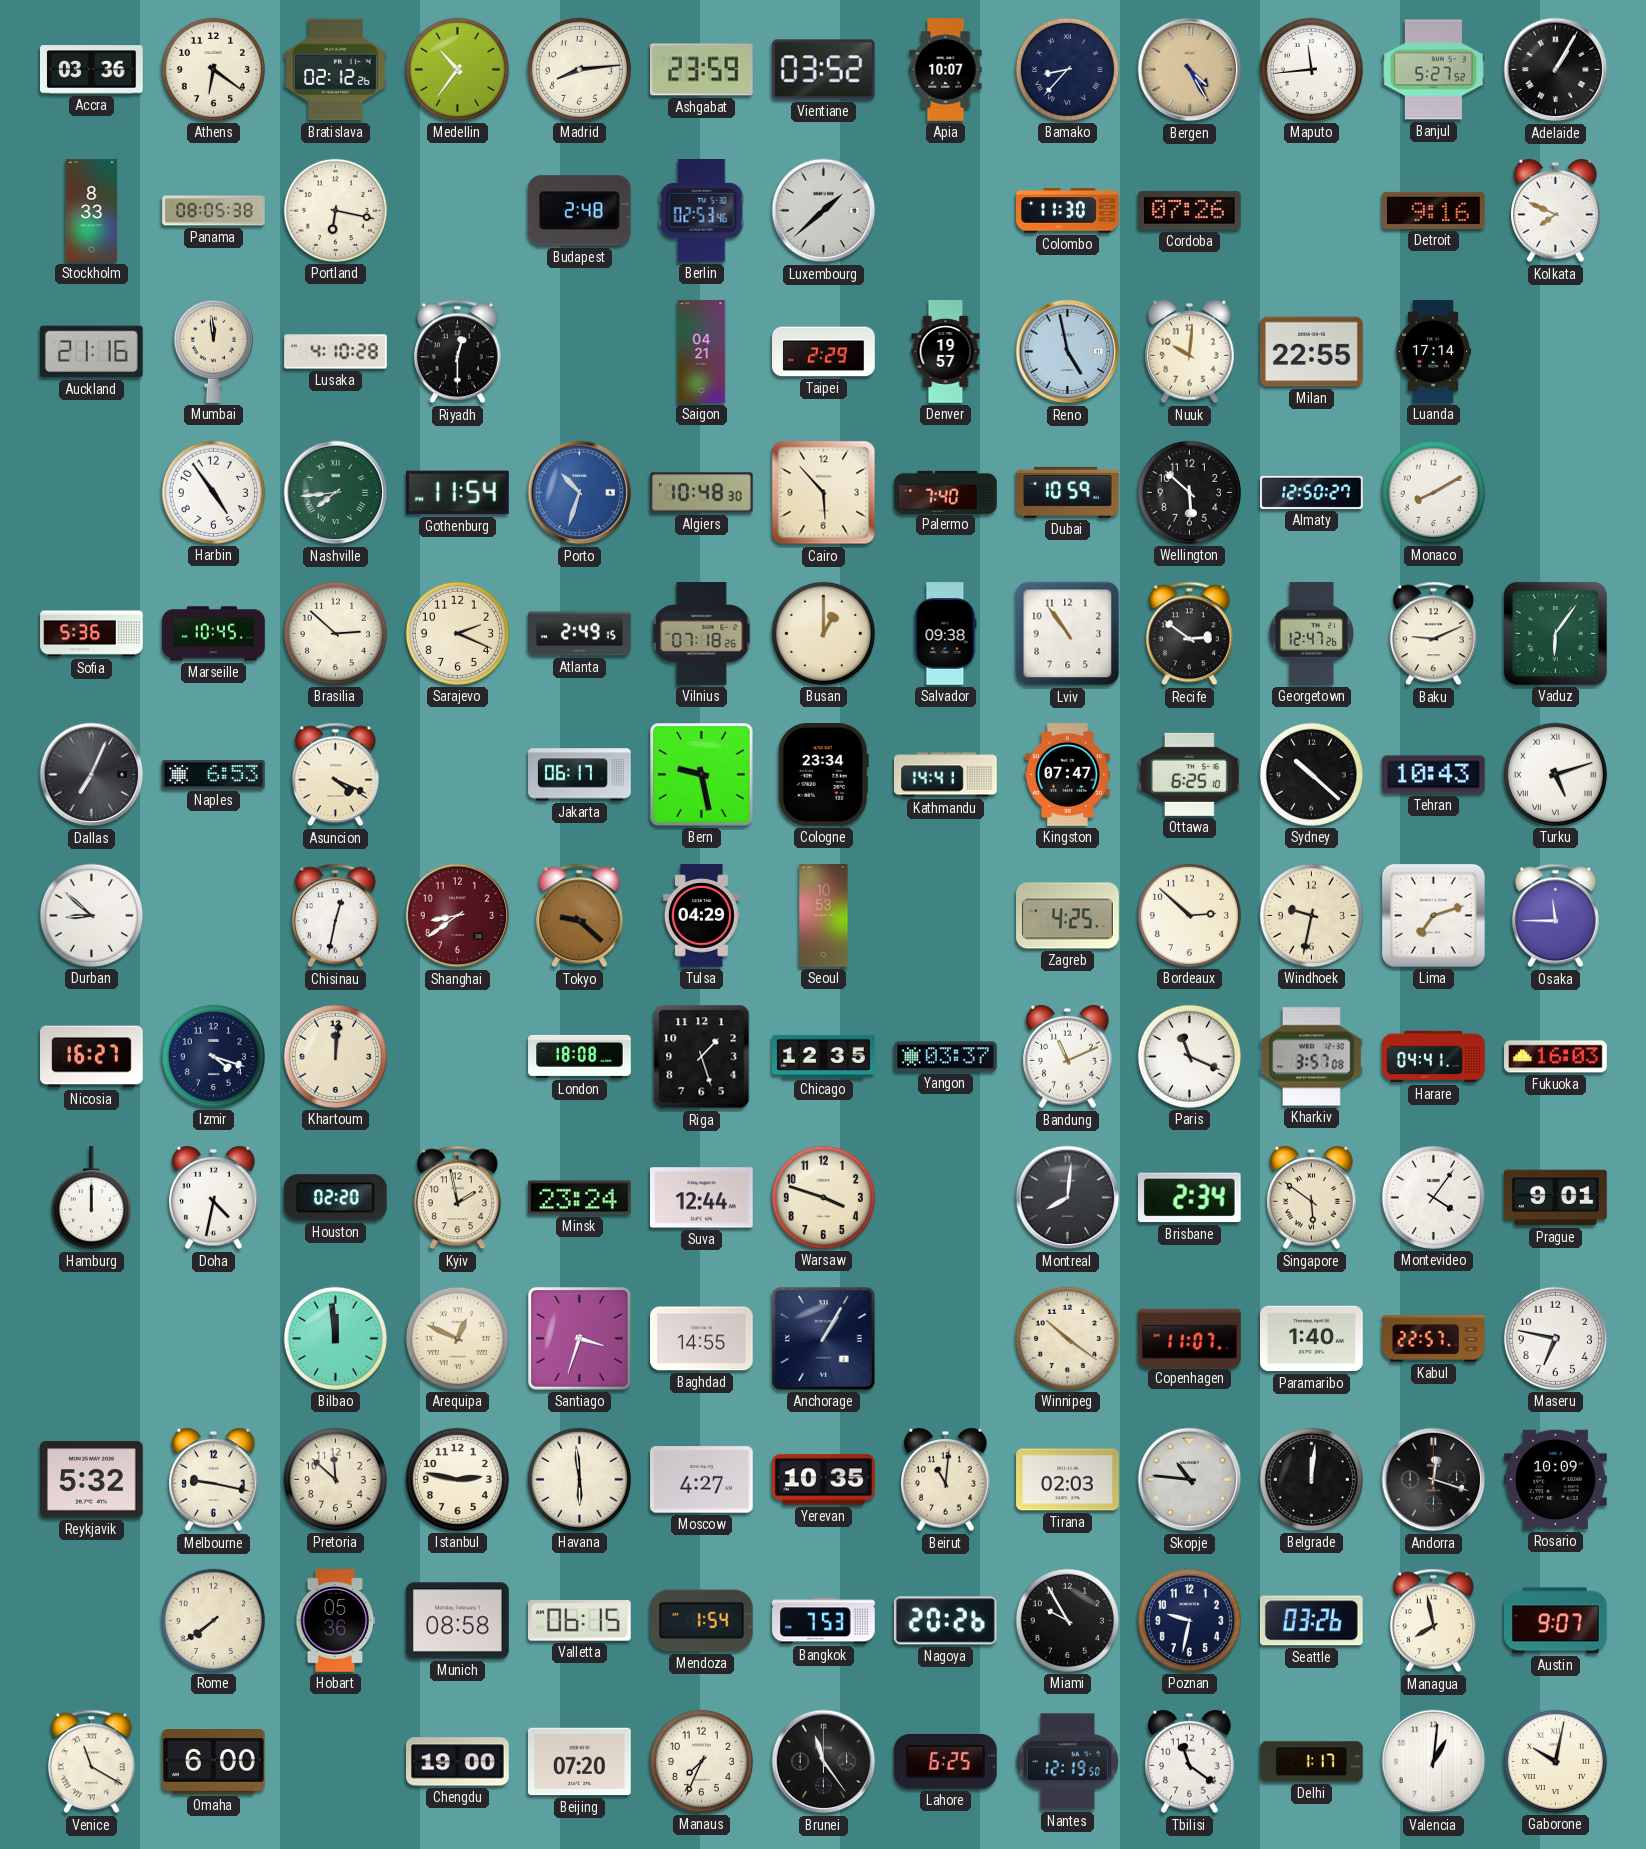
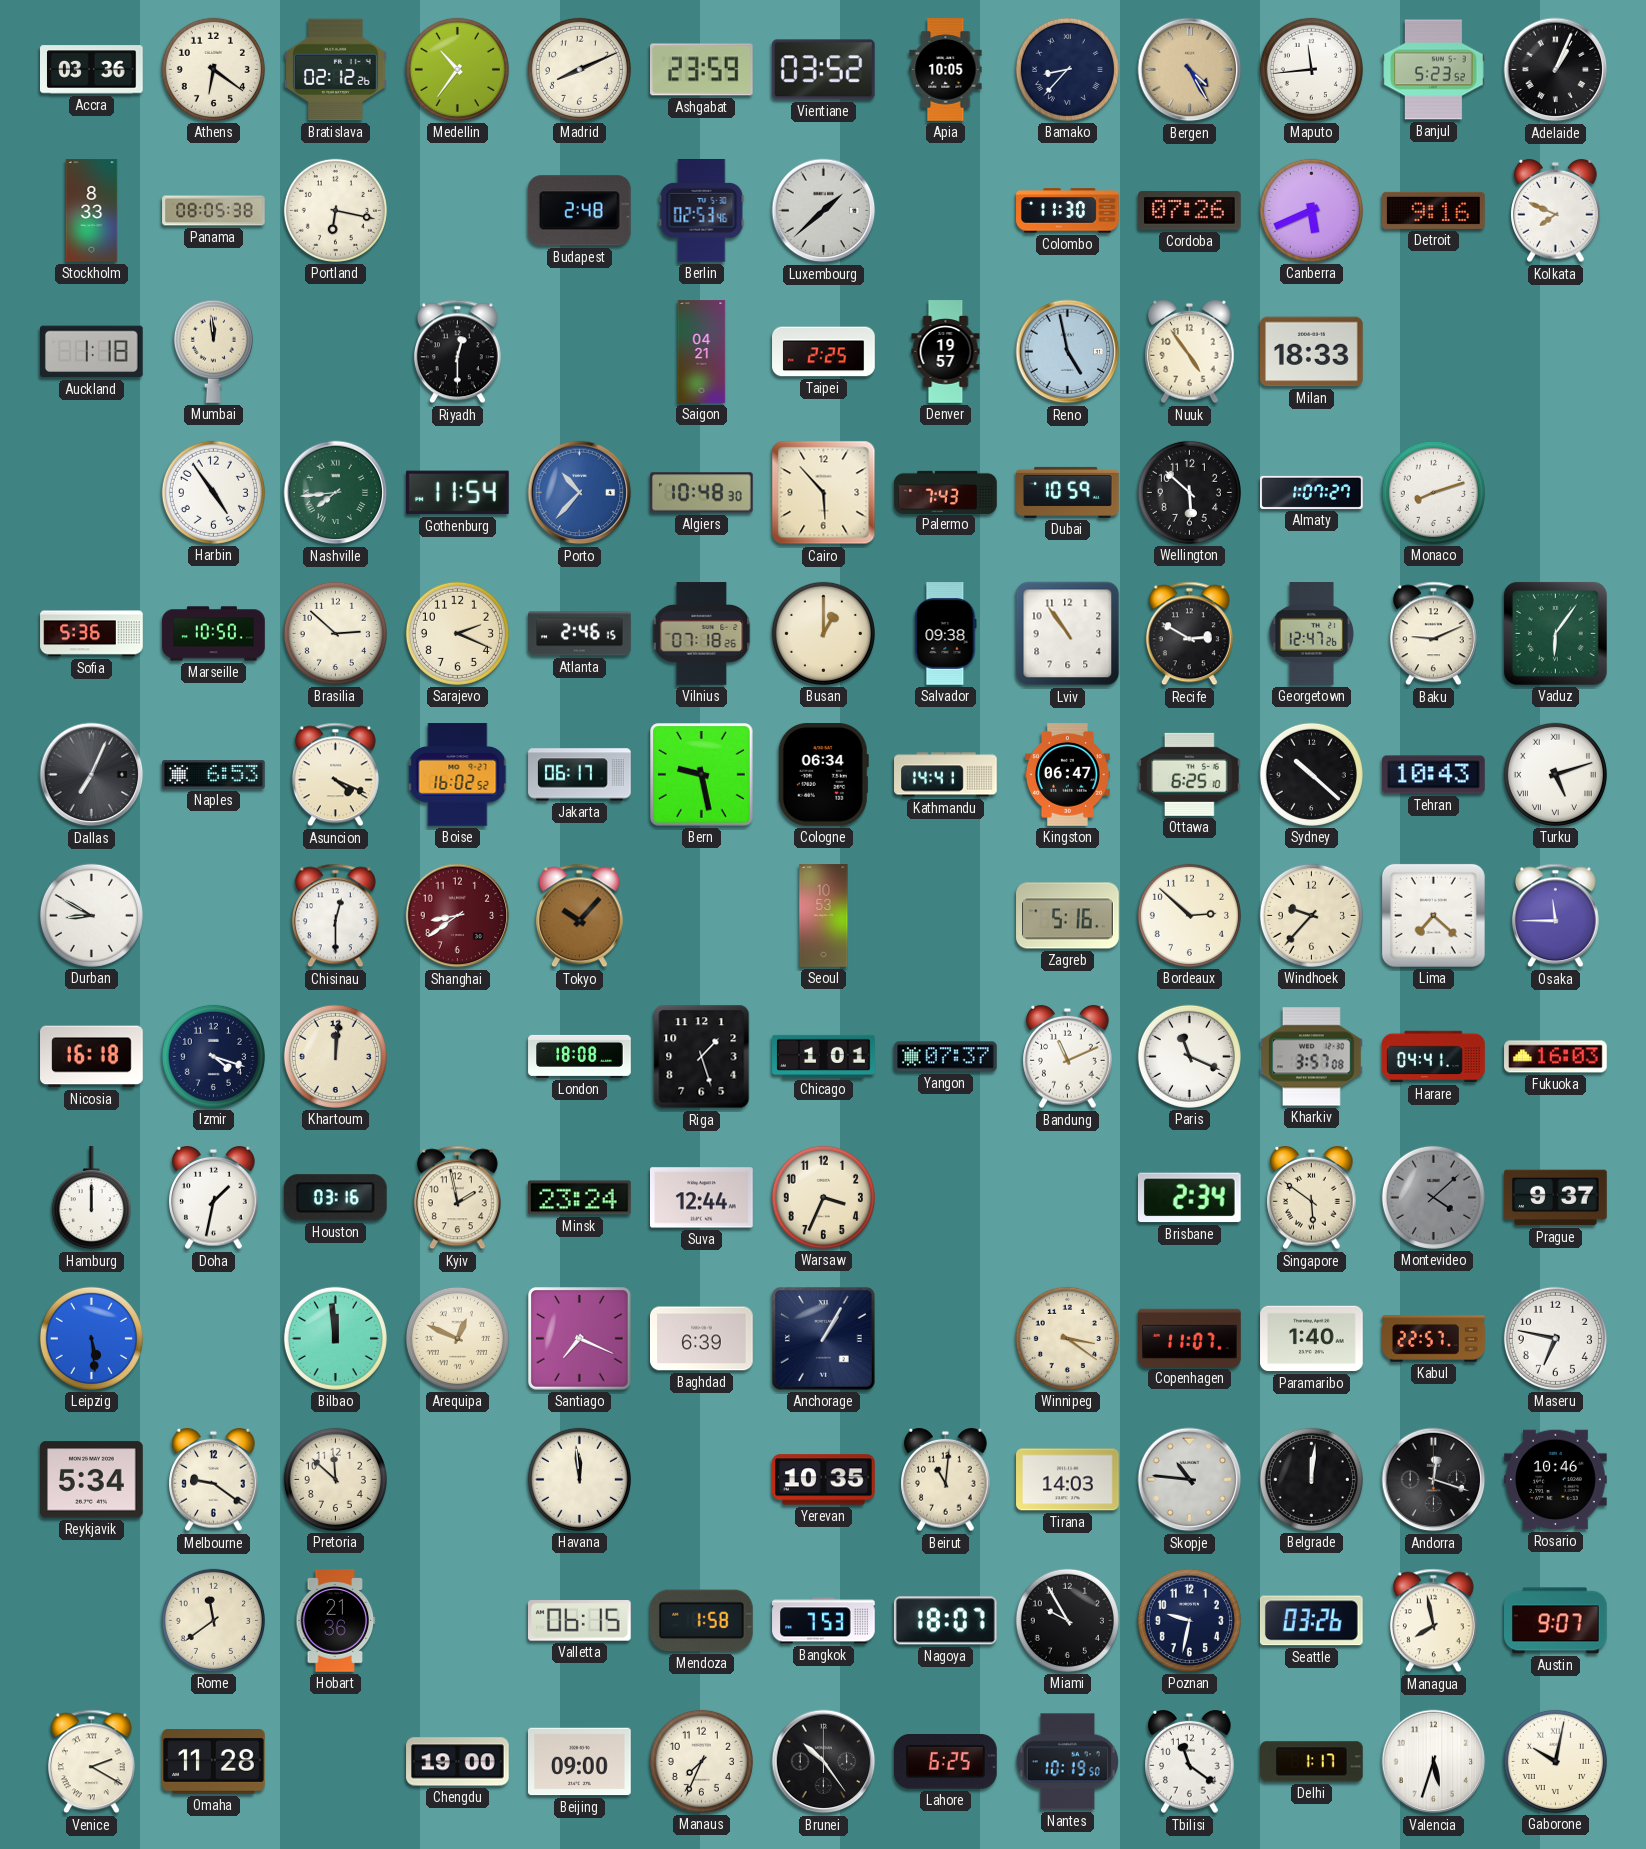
Madrid: 8:14 -> 8:11
Apia: 10:07 -> 10:05
Banjul: 5:27 -> 5:23
Adelaide: 1:05 -> 1:04
Canberra: none -> 5:41
Auckland: 21:16 -> 1:18
Lusaka: 4:10 -> none
Taipei: 2:29 -> 2:25
Nuuk: 10:01 -> 4:54
Milan: 22:55 -> 18:33
Luanda: 17:14 -> none
Porto: 10:33 -> 10:37
Palermo: 7:40 -> 7:43
Almaty: 12:50 -> 1:07
Monaco: 8:10 -> 8:12
Marseille: 10:45 -> 10:50
Atlanta: 2:49 -> 2:46
Recife: 2:51 -> 2:50
Boise: none -> 16:02
Cologne: 23:34 -> 06:34
Kingston: 07:47 -> 06:47
Durban: 8:52 -> 8:50
Chisinau: 12:32 -> 12:30
Tokyo: 9:22 -> 10:07
Tulsa: 04:29 -> none
Zagreb: 4:25 -> 5:16
Windhoek: 9:32 -> 9:37
Lima: 7:12 -> 7:22
Nicosia: 16:27 -> 16:18
Chicago: 12:35 -> 1:01
Yangon: 03:37 -> 07:37
Doha: 4:32 -> 1:32
Houston: 02:20 -> 03:16
Warsaw: 3:48 -> 3:34
Montreal: 8:01 -> none
Montevideo: 4:06 -> 4:08
Montevideo dial: white -> grey
Prague: 9:01 -> 9:37
Leipzig: none -> 5:29
Santiago: 3:33 -> 7:19
Baghdad: 14:55 -> 6:39
Winnipeg: 10:21 -> 3:21
Reykjavik: 5:32 -> 5:34
Melbourne: 9:17 -> 9:21
Istanbul: 2:47 -> none
Havana: 5:59 -> 11:59
Moscow: 4:27 -> none
Tirana: 02:03 -> 14:03
Rosario: 10:09 -> 10:46
Rome: 7:39 -> 11:39
Hobart: 05:36 -> 21:36
Munich: 08:58 -> none
Mendoza: 1:54 -> 1:58
Nagoya: 20:26 -> 18:07
Venice: 11:20 -> 2:20
Omaha: 6:00 -> 11:28
Beijing: 07:20 -> 09:00
Brunei: 11:24 -> 10:24
Nantes: 12:19 -> 10:19
Valencia: 1:01 -> 5:33
